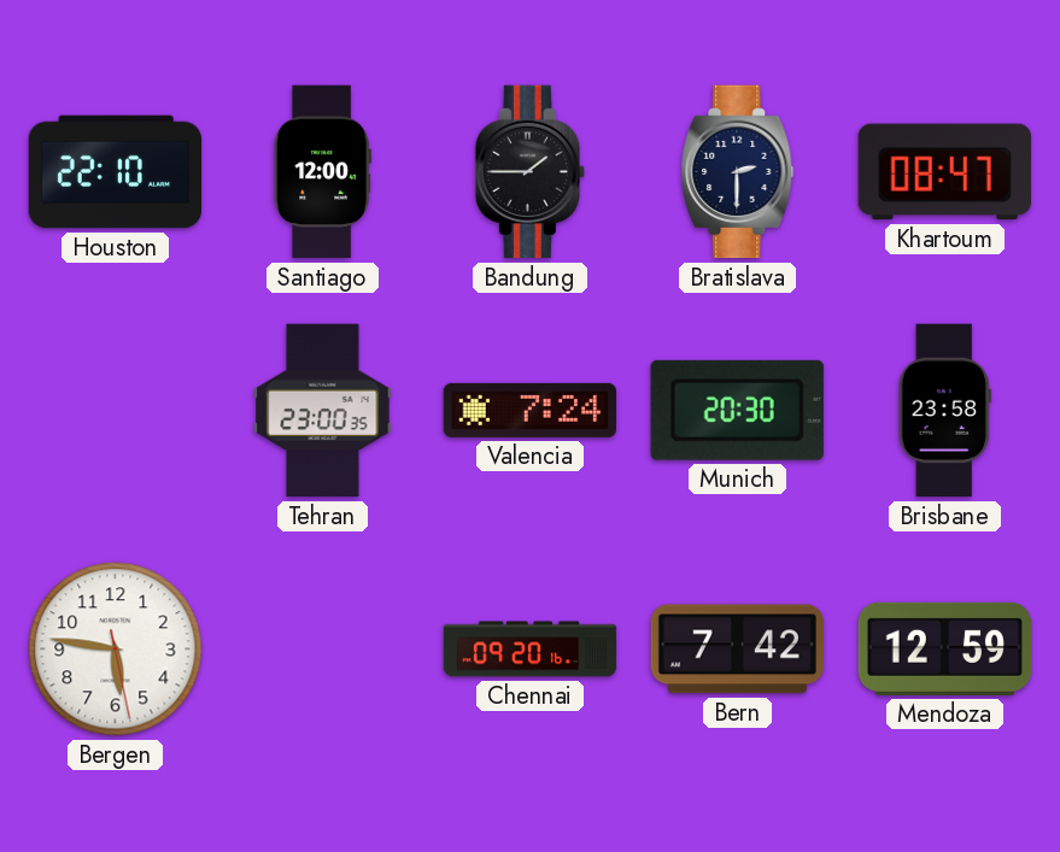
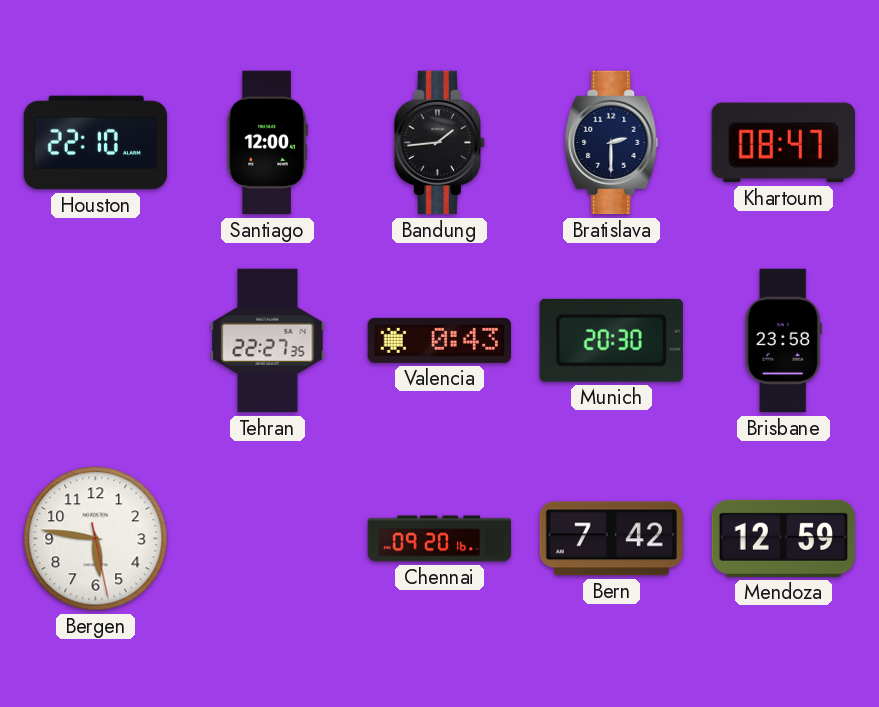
Bandung: 1:45 -> 1:44
Tehran: 23:00 -> 22:27
Valencia: 7:24 -> 0:43
